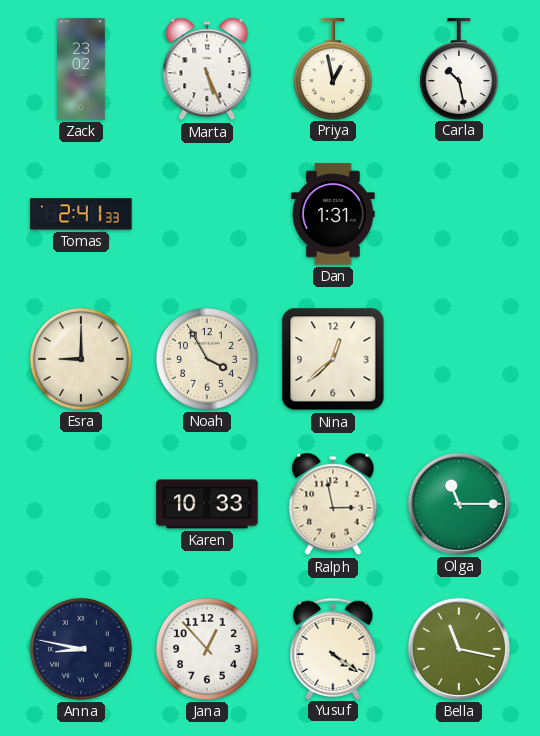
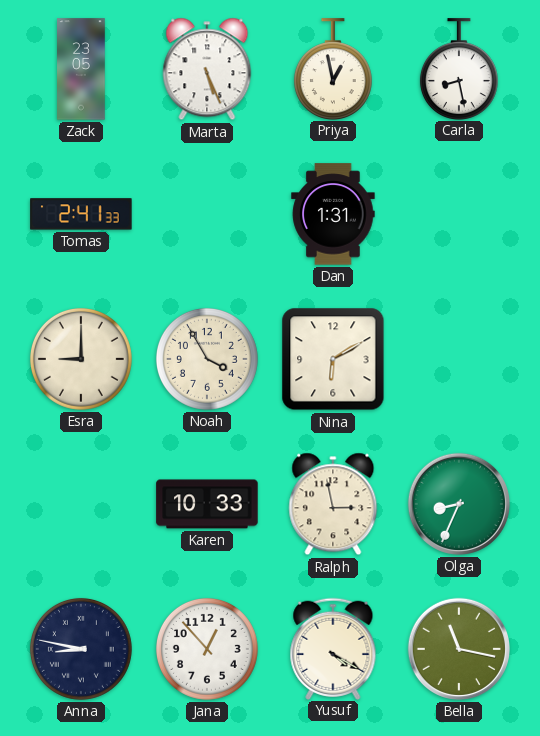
Zack: 23:02 -> 23:05
Carla: 10:28 -> 8:28
Nina: 12:38 -> 6:10
Olga: 11:15 -> 8:34
Yusuf: 4:21 -> 4:20
